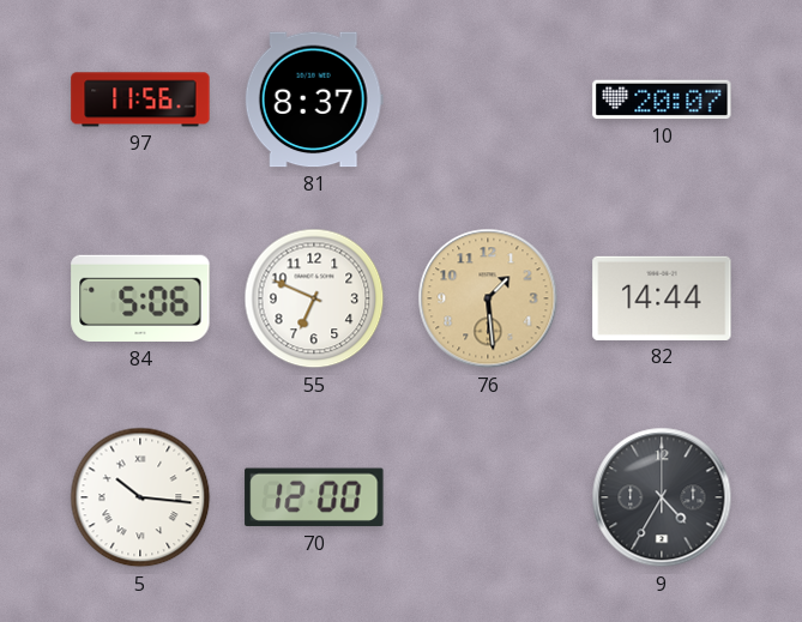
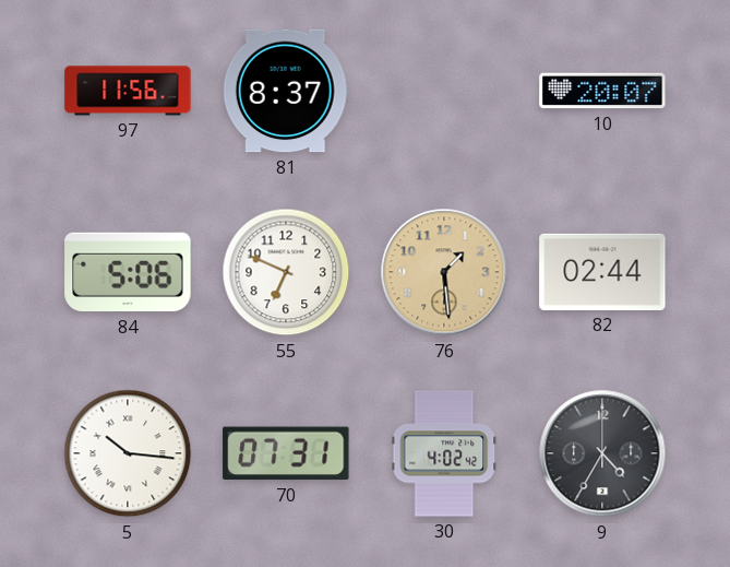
82: 14:44 -> 02:44
70: 12:00 -> 07:31
30: none -> 4:02
